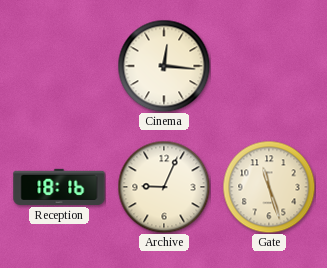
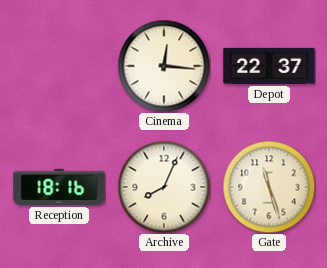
Depot: none -> 22:37
Archive: 9:04 -> 8:04
